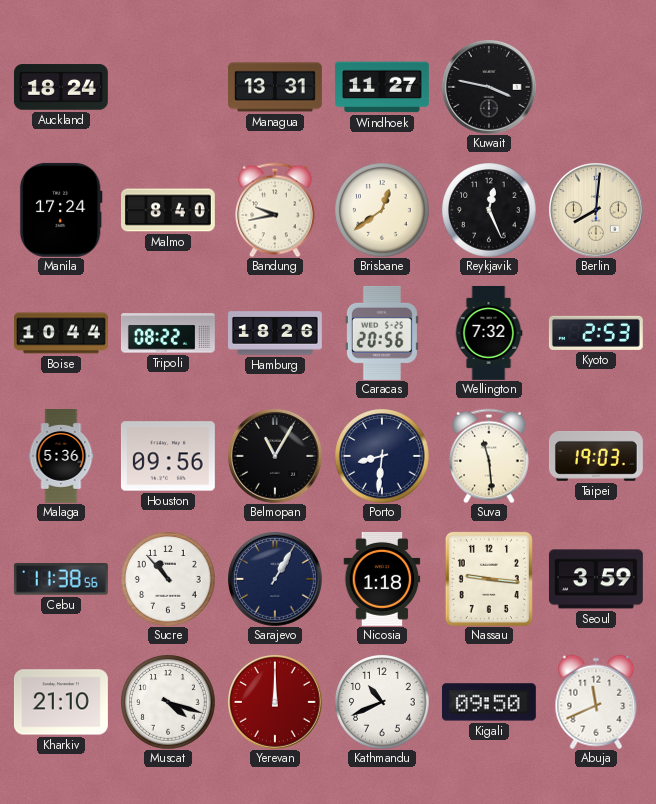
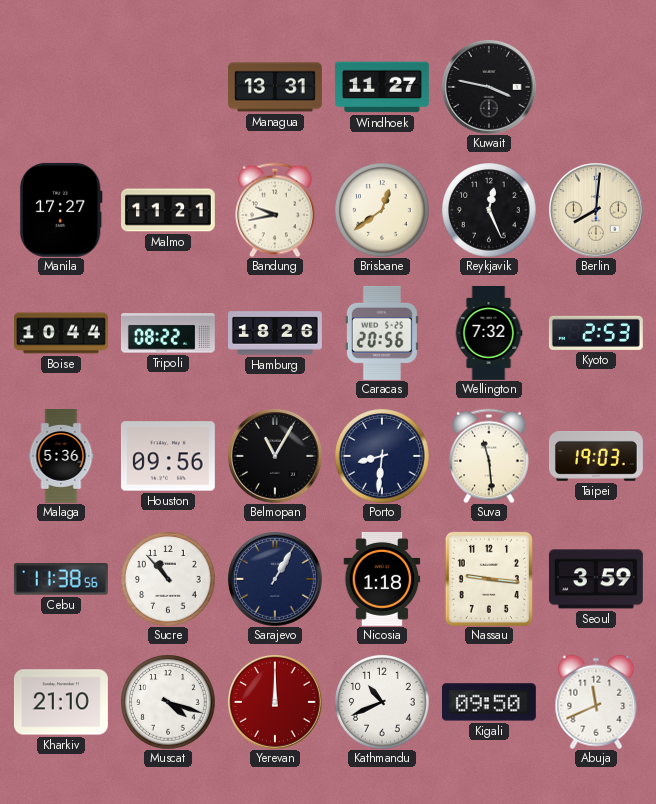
Auckland: 18:24 -> none
Manila: 17:24 -> 17:27
Malmo: 8:40 -> 11:21
